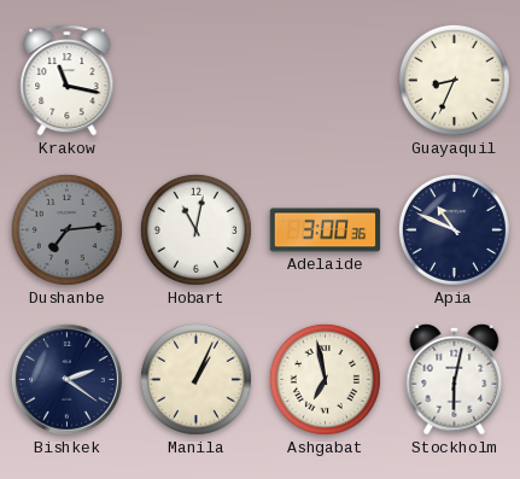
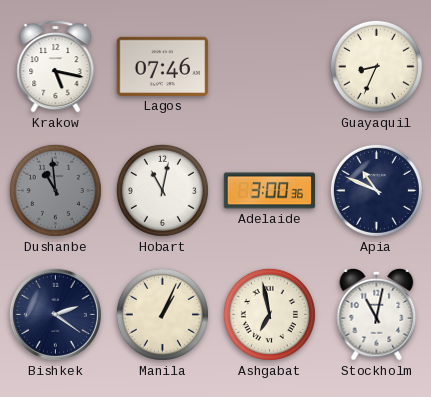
Krakow: 11:17 -> 5:17
Lagos: none -> 07:46
Dushanbe: 7:14 -> 10:59
Stockholm: 6:02 -> 11:02
